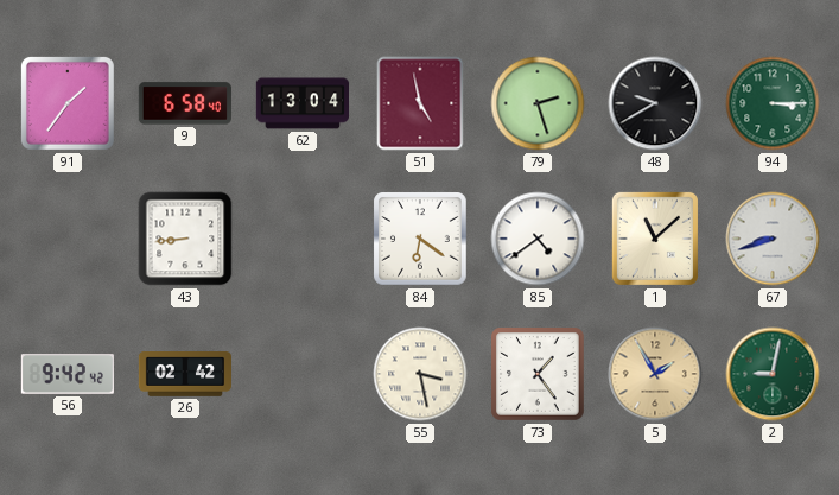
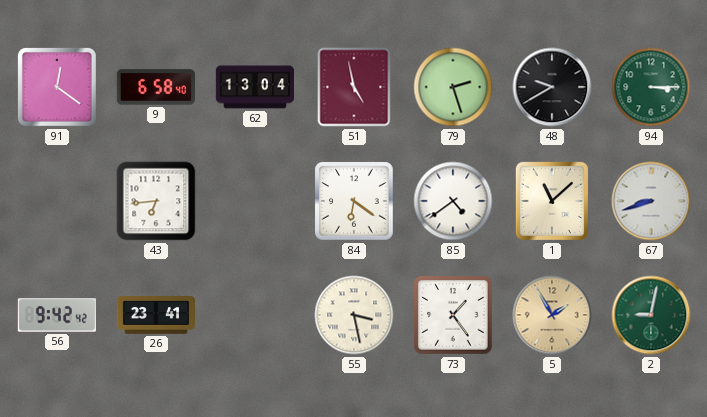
91: 1:36 -> 12:21
43: 8:44 -> 6:44
26: 02:42 -> 23:41
